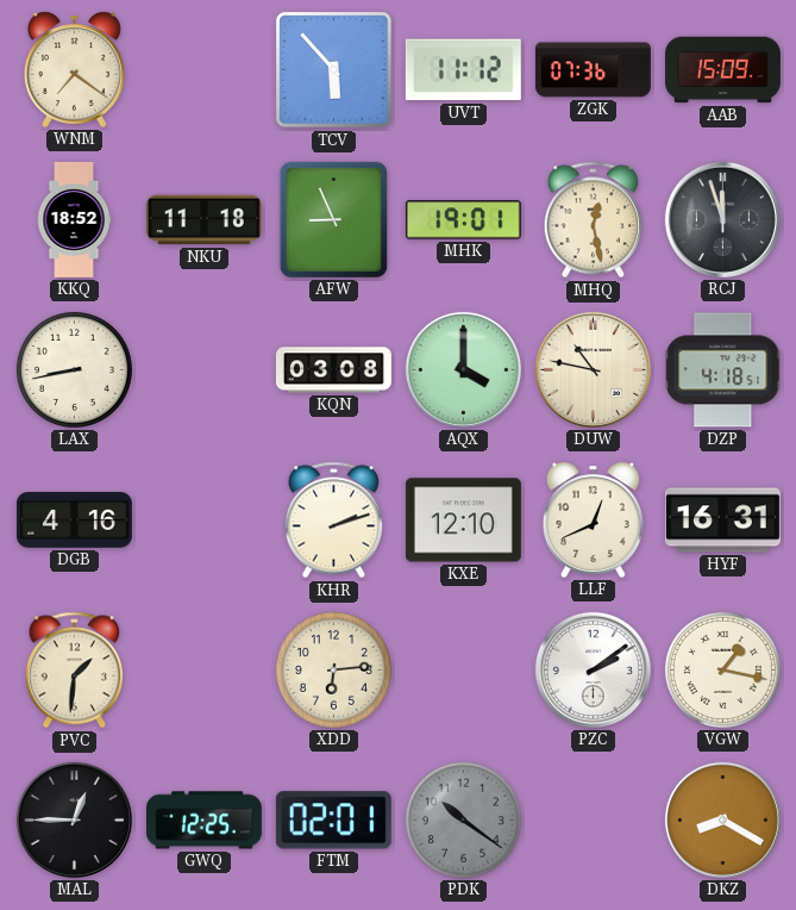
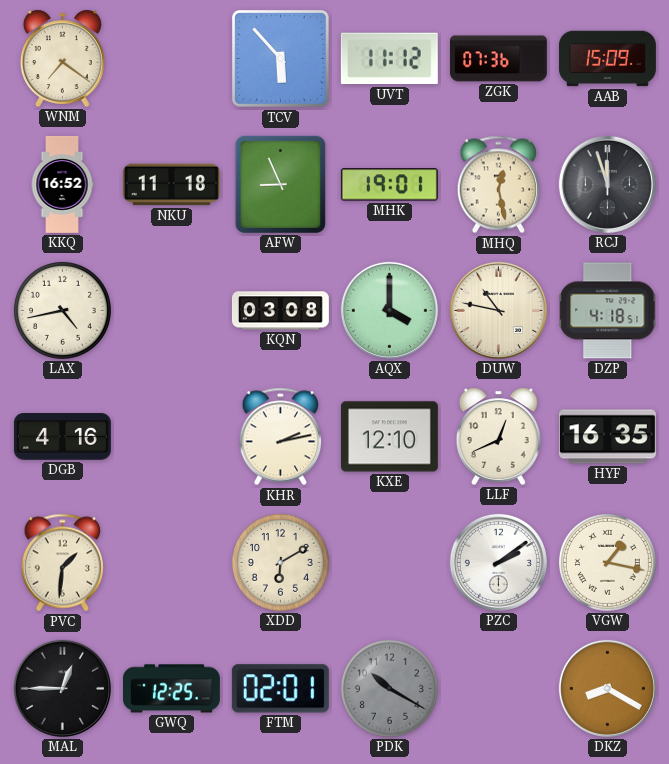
KKQ: 18:52 -> 16:52
LAX: 8:43 -> 4:43
KHR: 2:12 -> 2:13
HYF: 16:31 -> 16:35
XDD: 6:14 -> 6:10
PDK: 10:21 -> 10:20
